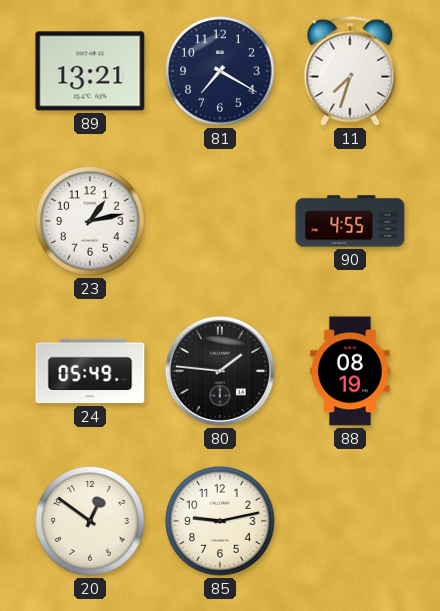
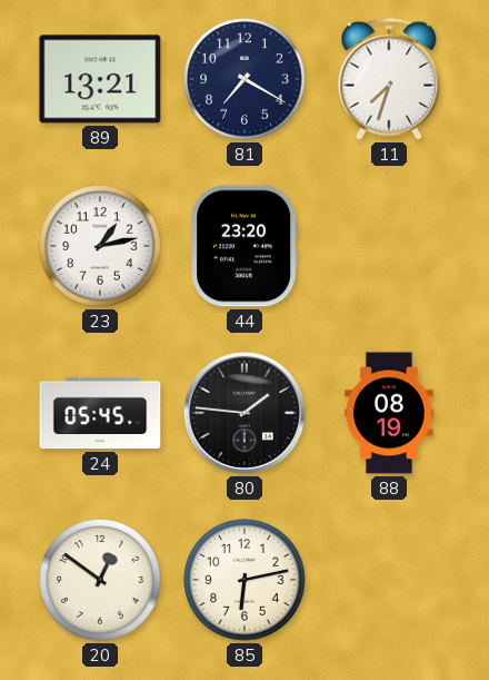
44: none -> 23:20
90: 4:55 -> none
24: 05:49 -> 05:45
85: 9:13 -> 6:13
